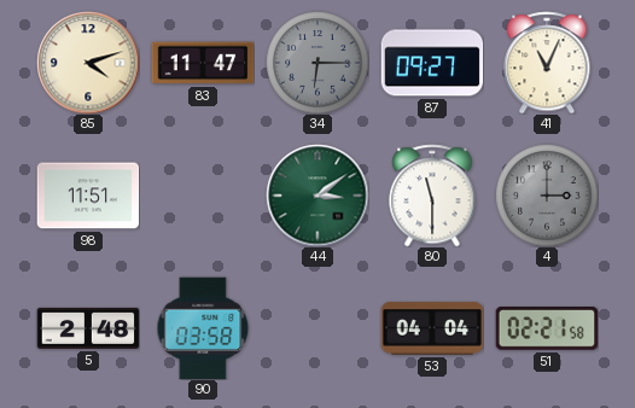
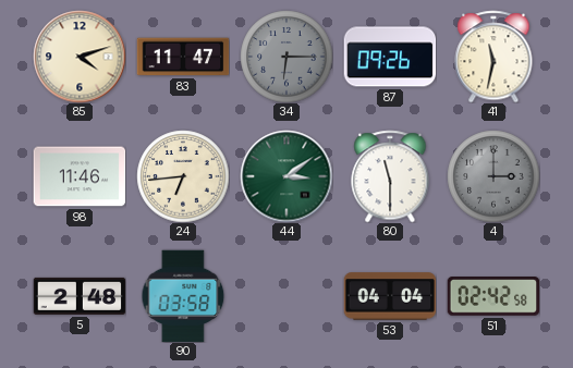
87: 09:27 -> 09:26
41: 11:04 -> 11:32
98: 11:51 -> 11:46
24: none -> 6:44
51: 02:21 -> 02:42
